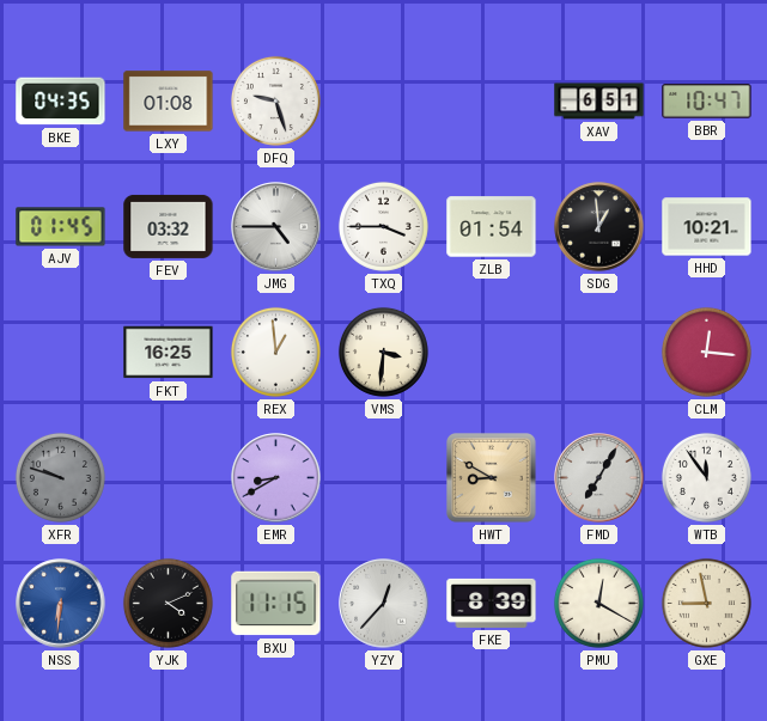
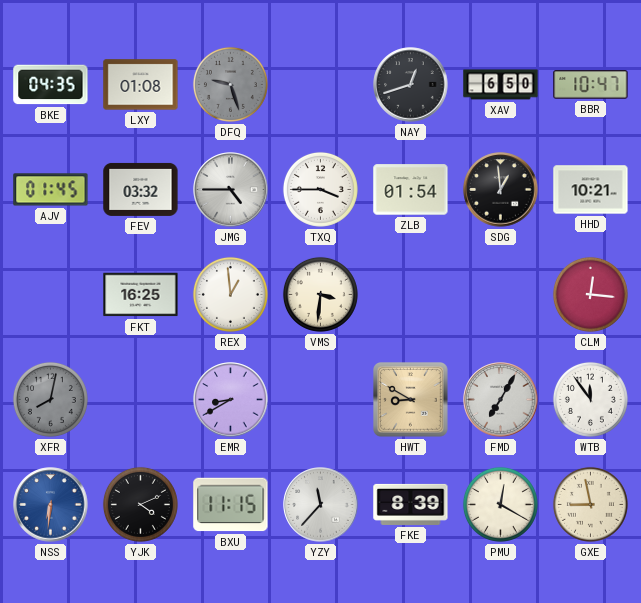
DFQ dial: white -> grey
NAY: none -> 12:42
XAV: 6:51 -> 6:50
XFR: 9:48 -> 8:02
YZY: 12:37 -> 11:37
